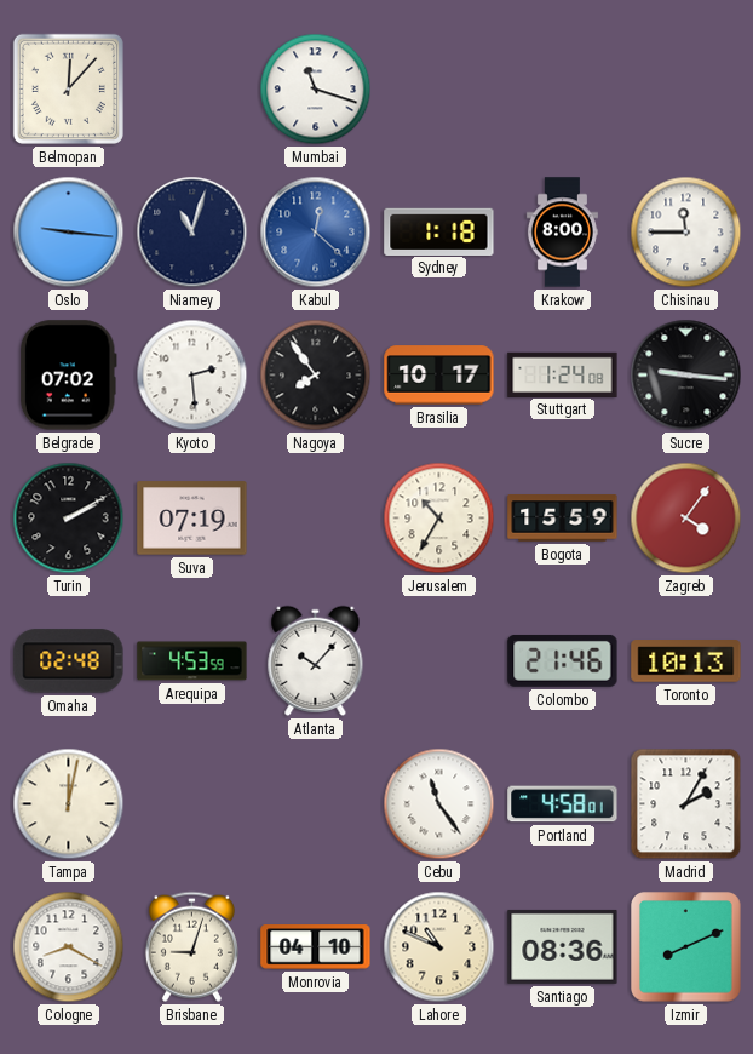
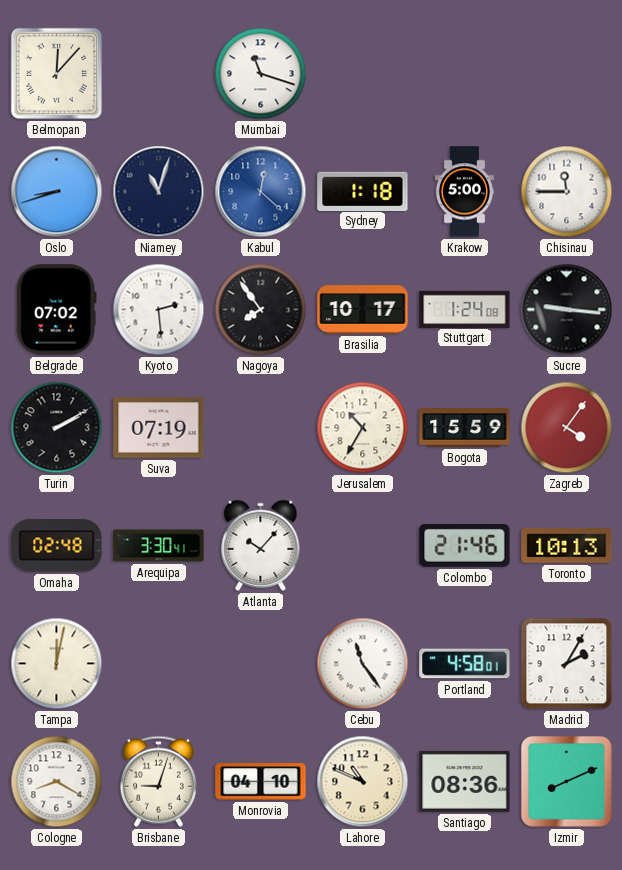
Oslo: 9:16 -> 8:42
Krakow: 8:00 -> 5:00
Arequipa: 4:53 -> 3:30
